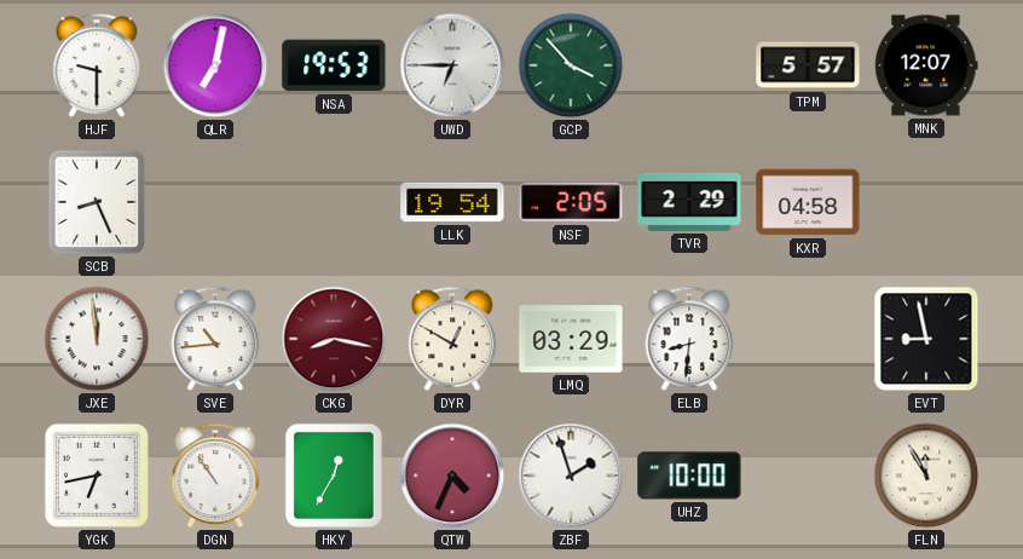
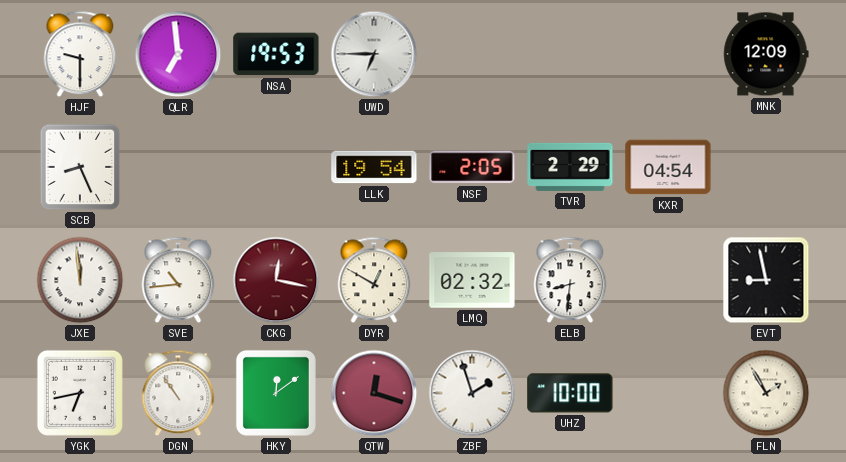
QLR: 7:02 -> 6:59
GCP: 3:53 -> none
TPM: 5:57 -> none
MNK: 12:07 -> 12:09
KXR: 04:58 -> 04:54
CKG: 8:17 -> 12:17
LMQ: 03:29 -> 02:32
HKY: 12:35 -> 12:09
QTW: 4:34 -> 12:18
FLN: 11:55 -> 1:55
